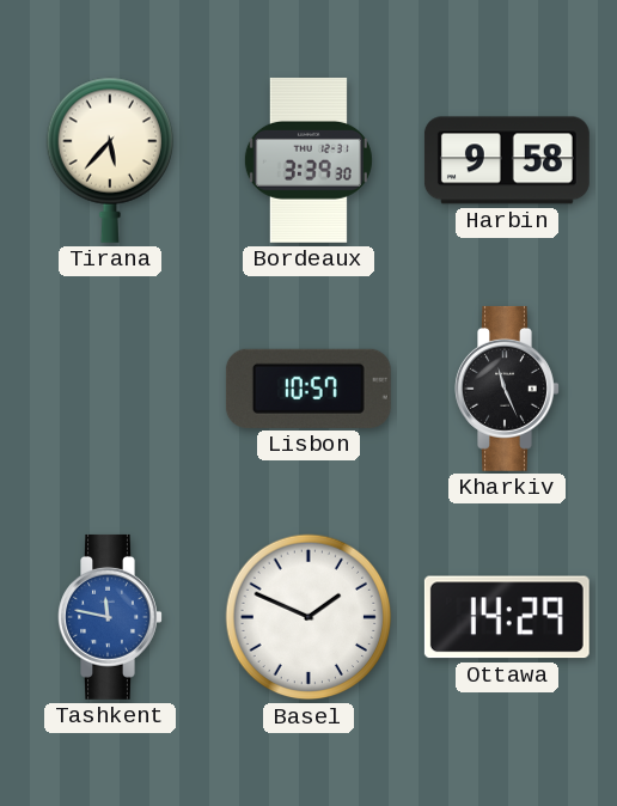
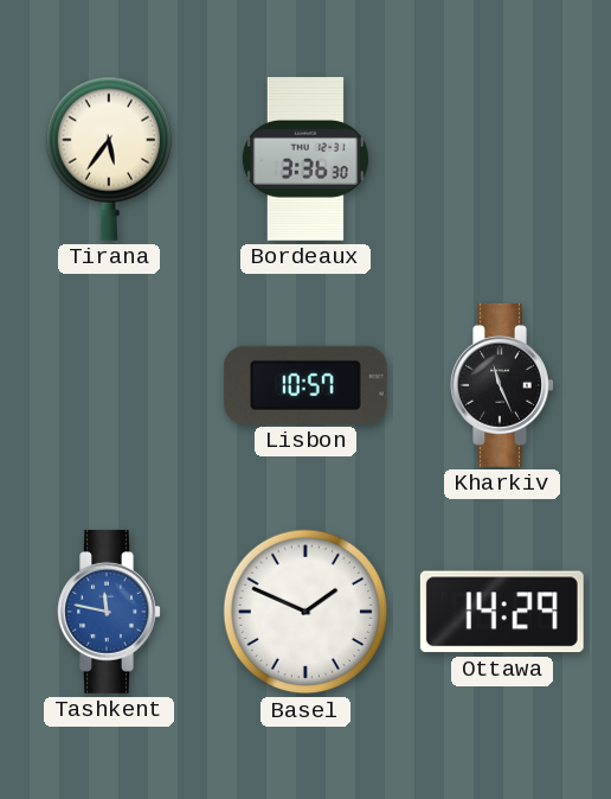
Tirana: 5:37 -> 5:36
Bordeaux: 3:39 -> 3:36
Harbin: 9:58 -> none
